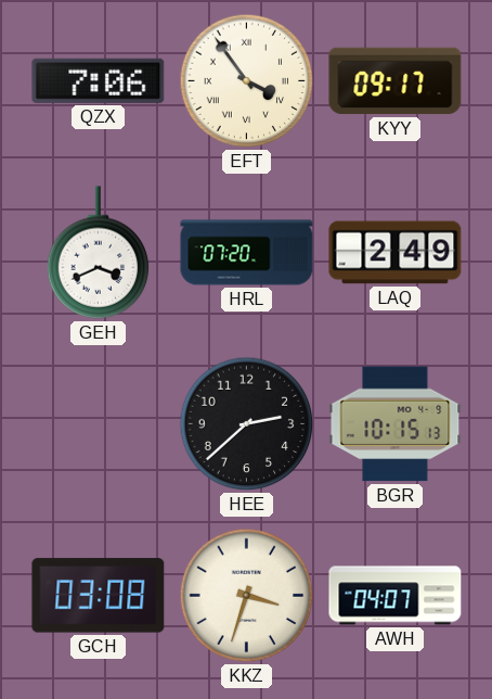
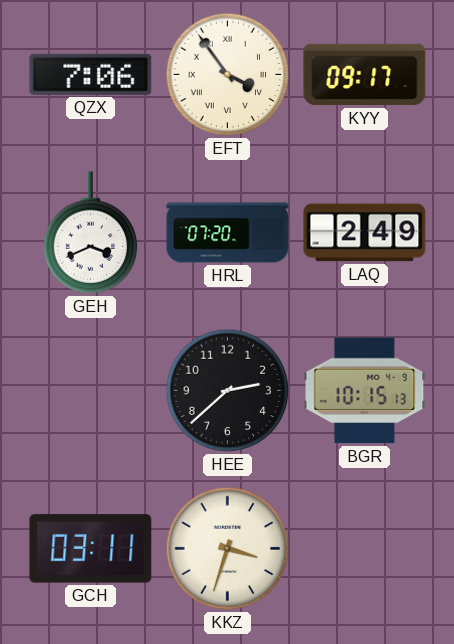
GCH: 03:08 -> 03:11
AWH: 04:07 -> none
